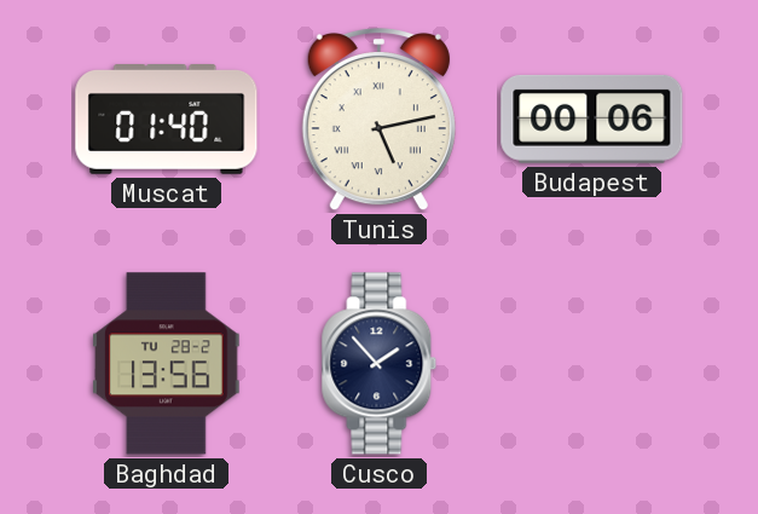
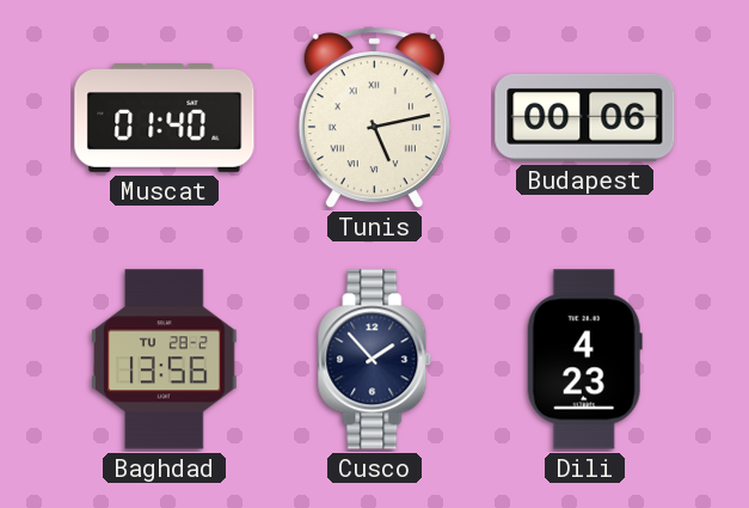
Dili: none -> 4:23
